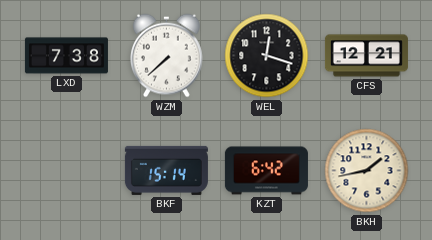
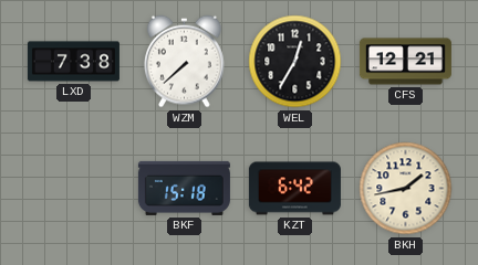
WEL: 12:18 -> 12:35
BKF: 15:14 -> 15:18
